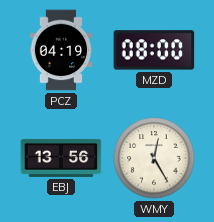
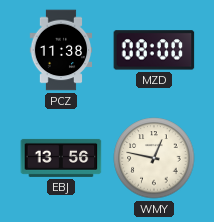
PCZ: 04:19 -> 11:38
WMY: 12:25 -> 12:47
